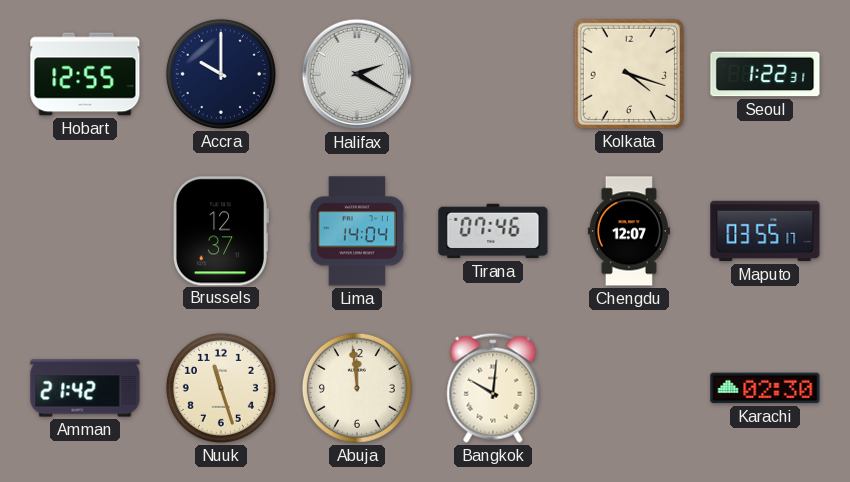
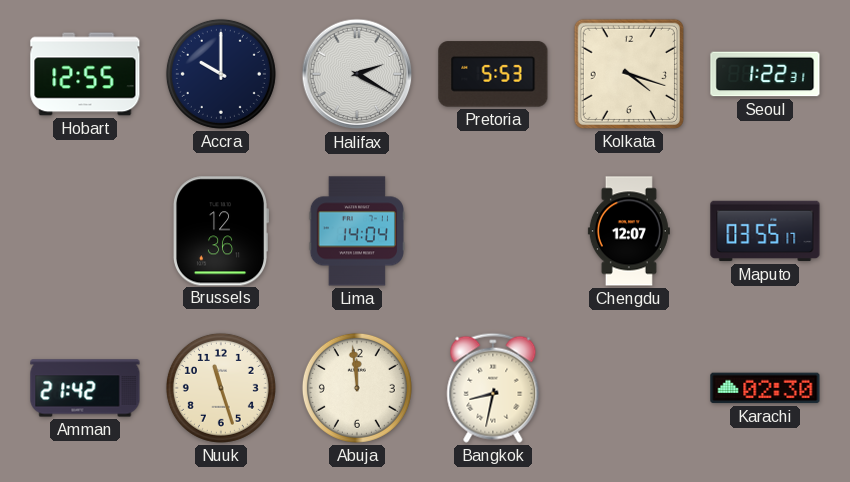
Pretoria: none -> 5:53
Brussels: 12:37 -> 12:36
Tirana: 07:46 -> none
Bangkok: 10:01 -> 8:32
